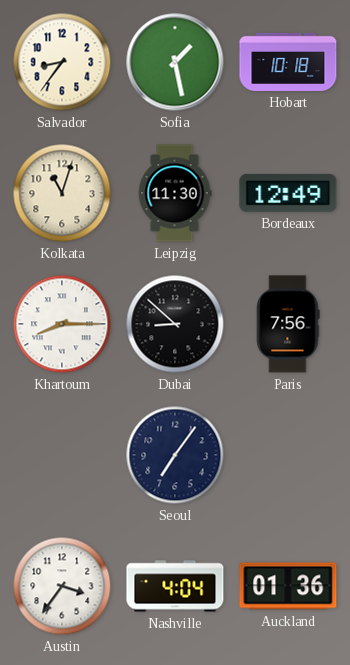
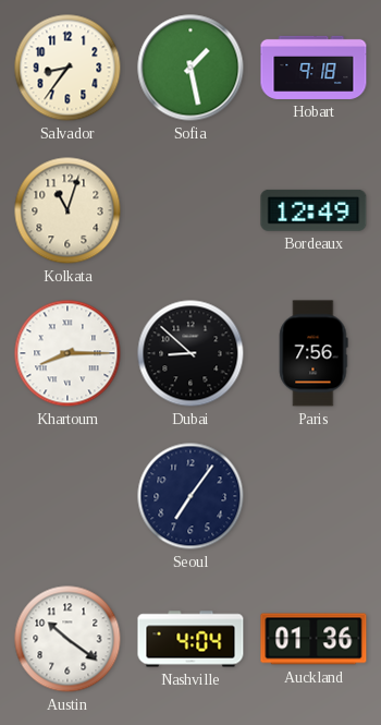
Hobart: 10:18 -> 9:18
Leipzig: 11:30 -> none
Austin: 3:36 -> 10:21
